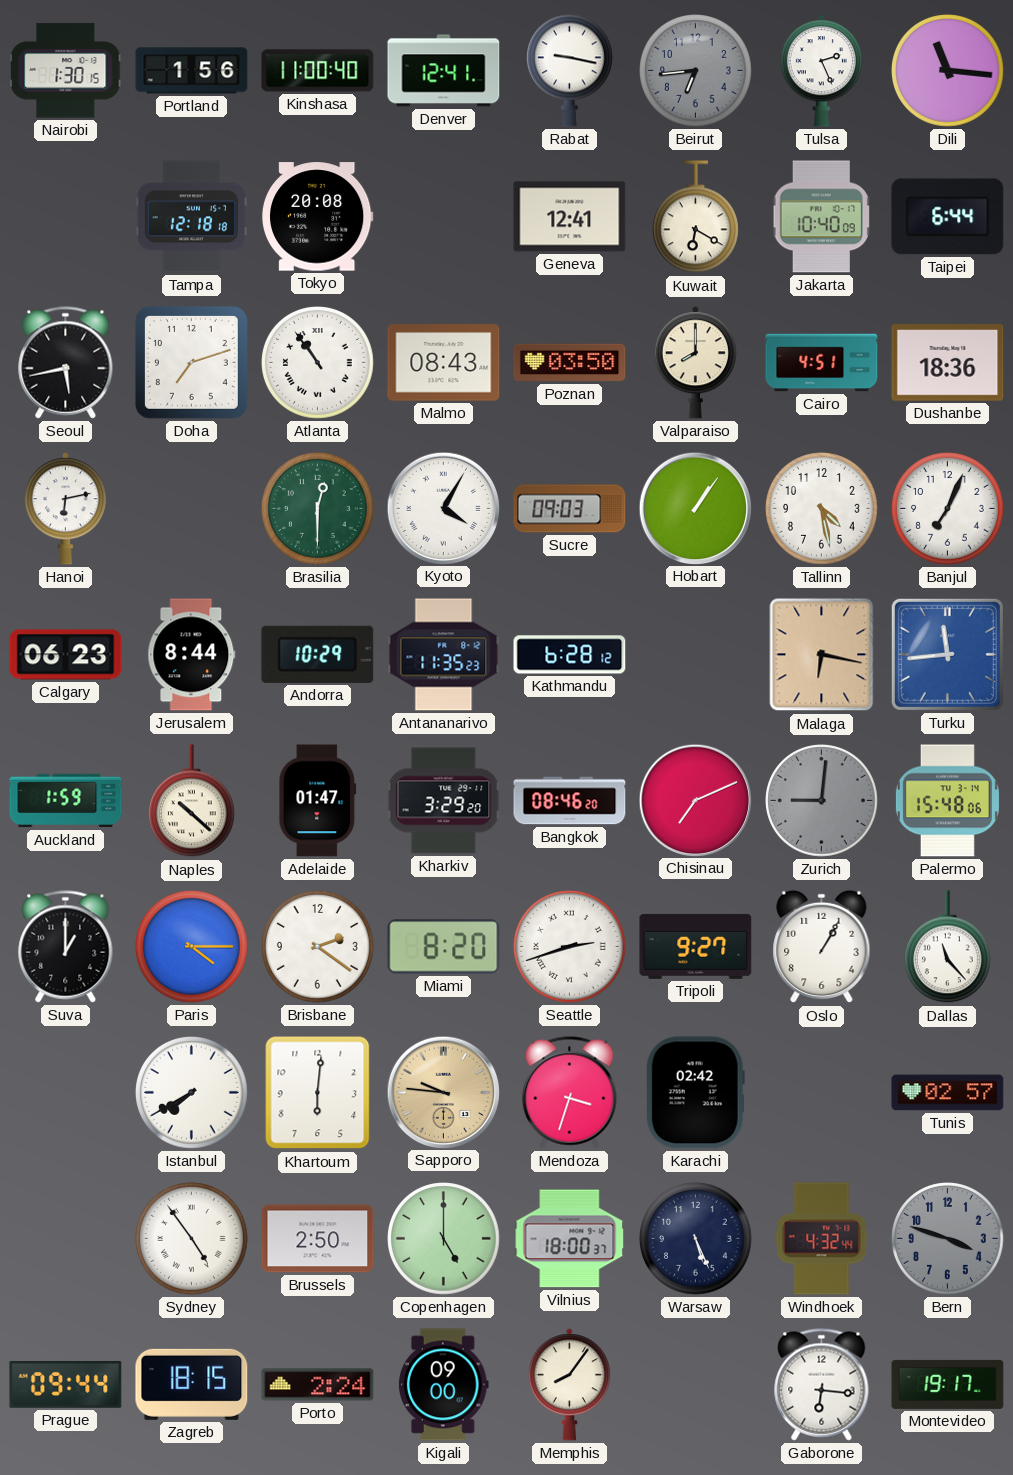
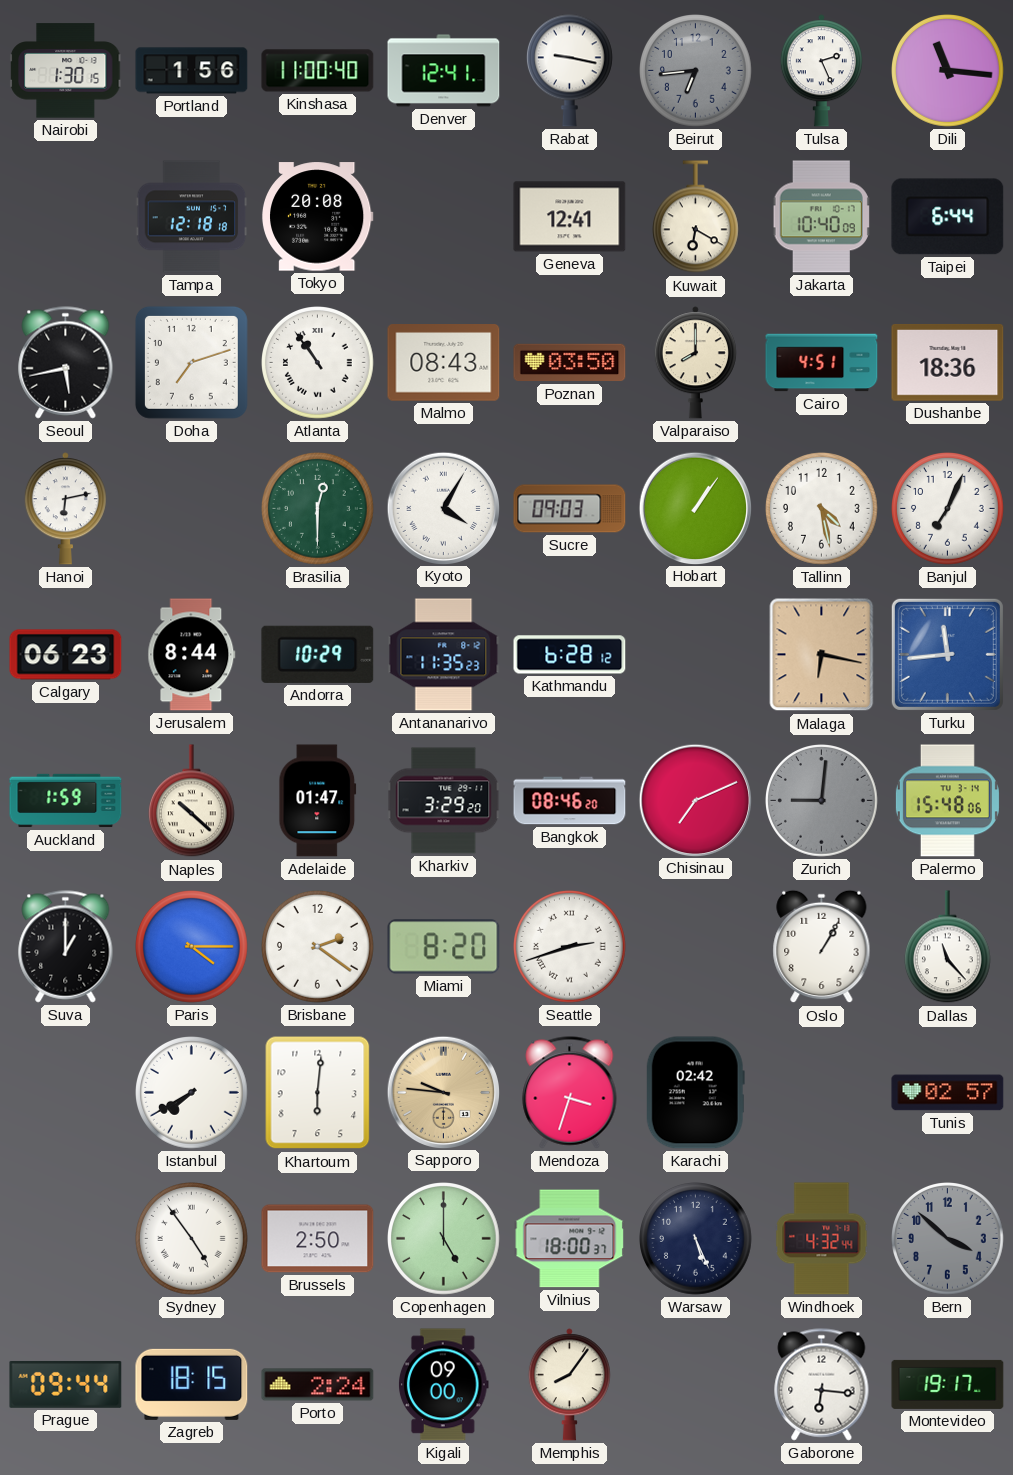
Tripoli: 9:27 -> none
Bern: 3:48 -> 3:52
